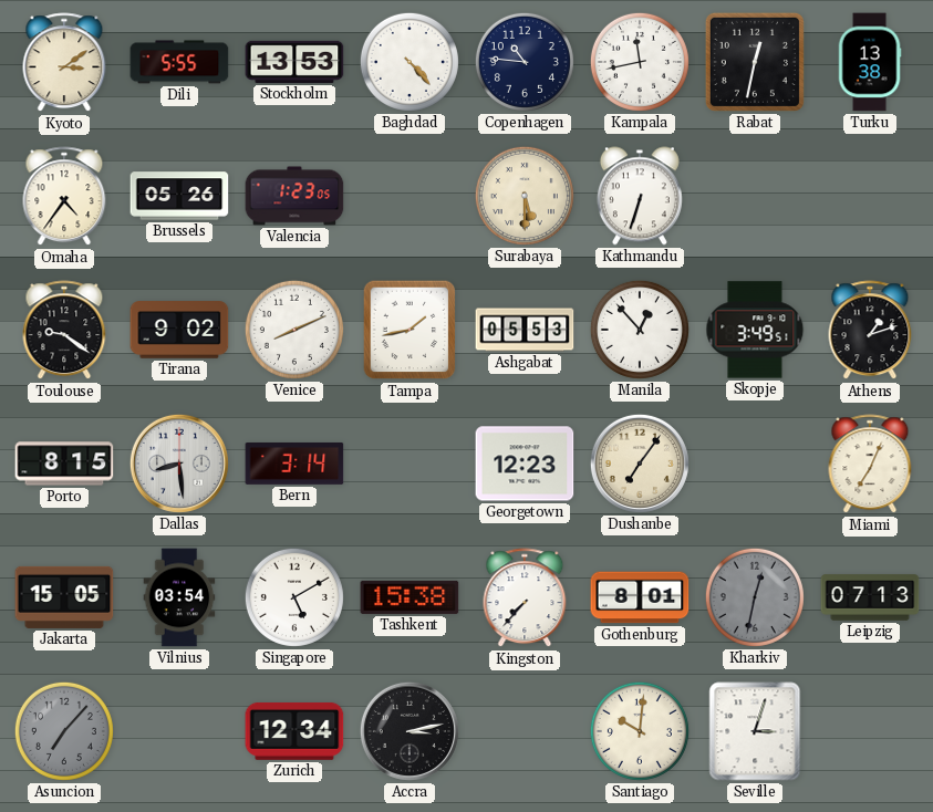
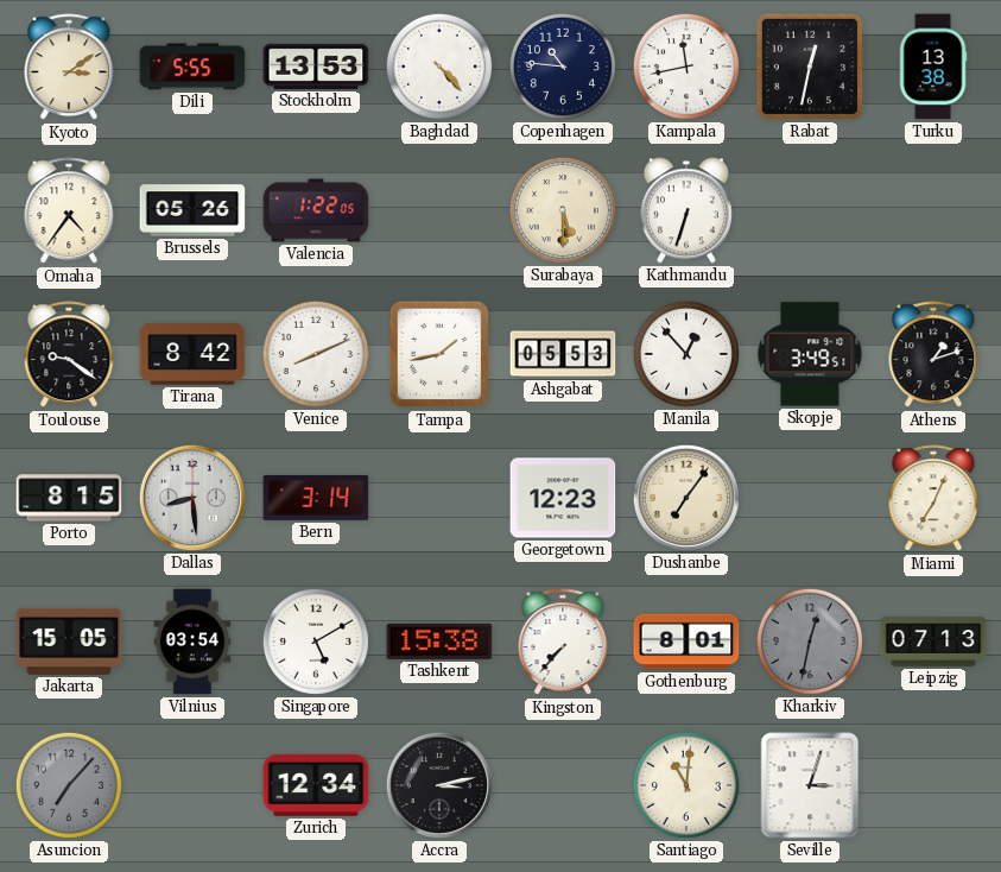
Valencia: 1:23 -> 1:22
Tirana: 9:02 -> 8:42
Santiago: 10:01 -> 11:01
